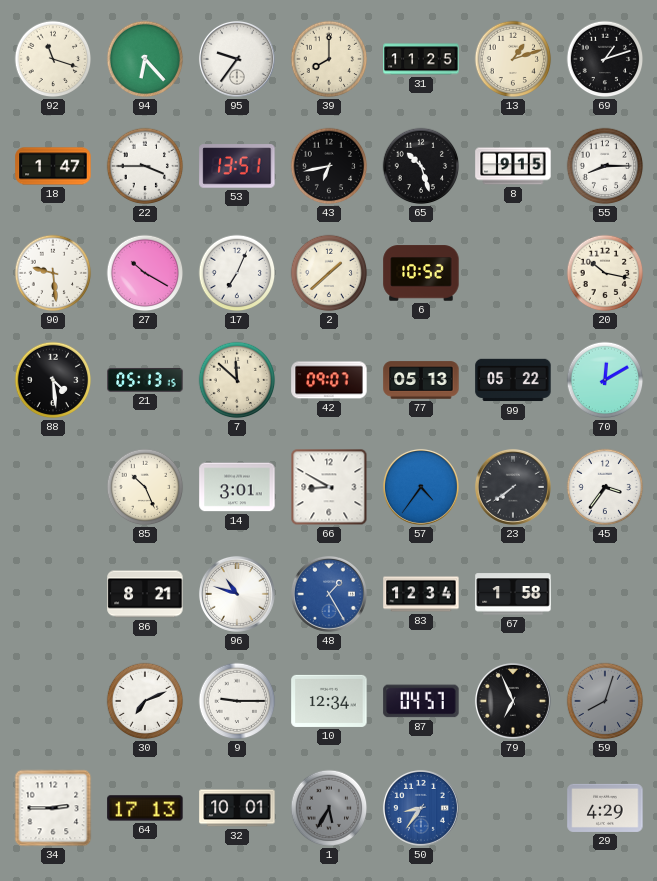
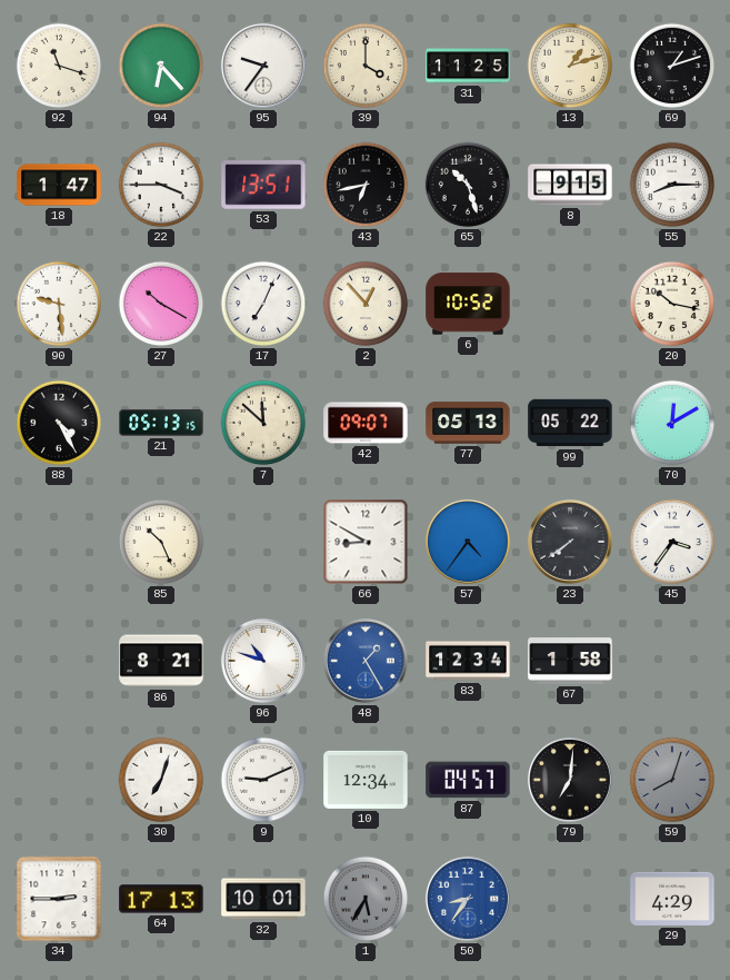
39: 8:00 -> 4:00
2: 1:38 -> 12:53
88: 4:29 -> 4:25
14: 3:01 -> none
30: 7:11 -> 7:03
9: 9:15 -> 9:11
79: 6:56 -> 7:01
